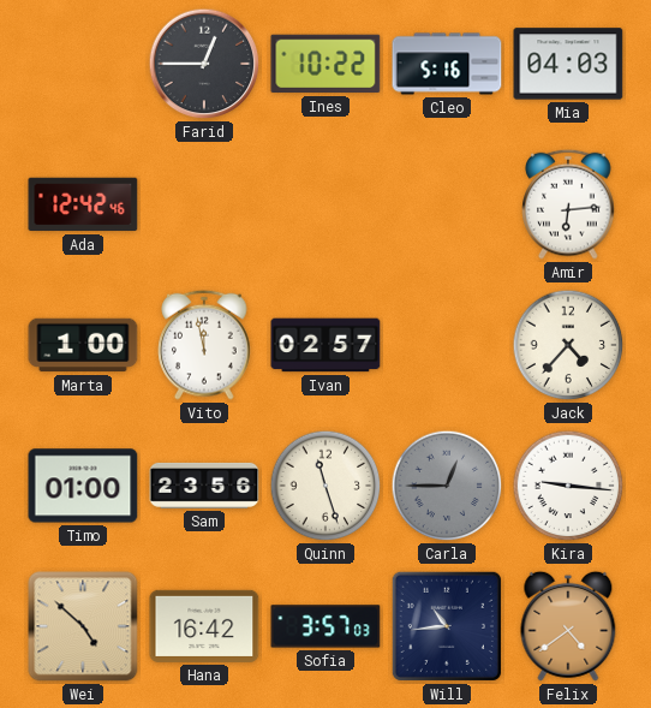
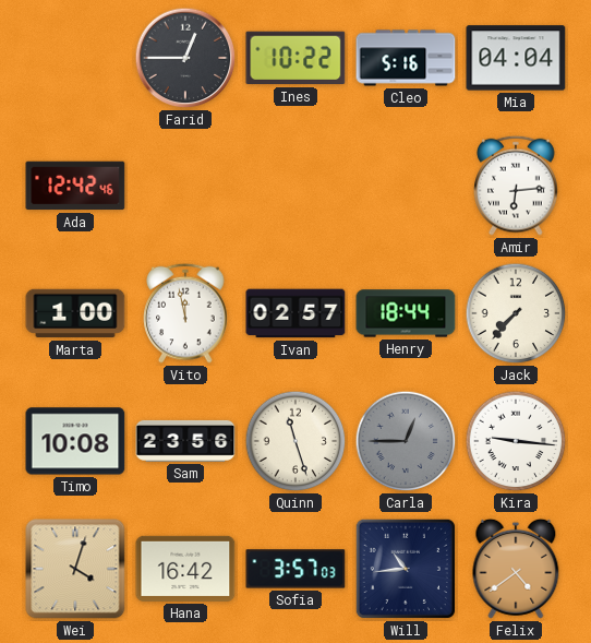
Mia: 04:03 -> 04:04
Henry: none -> 18:44
Jack: 4:37 -> 7:37
Timo: 01:00 -> 10:08
Wei: 4:52 -> 4:03
